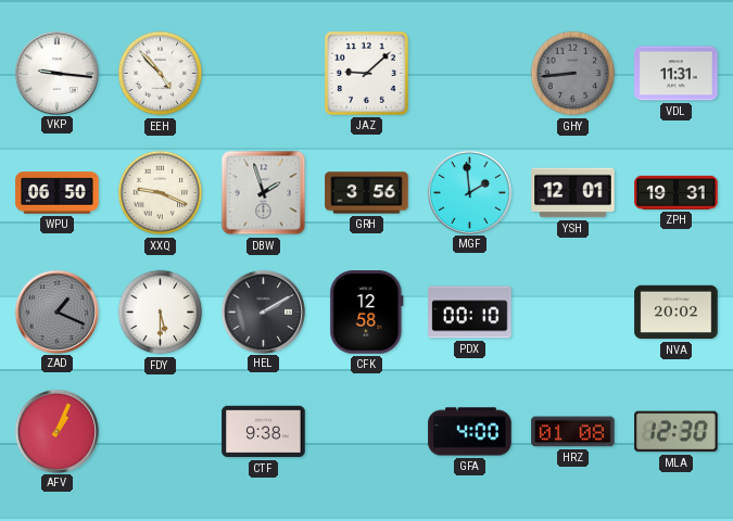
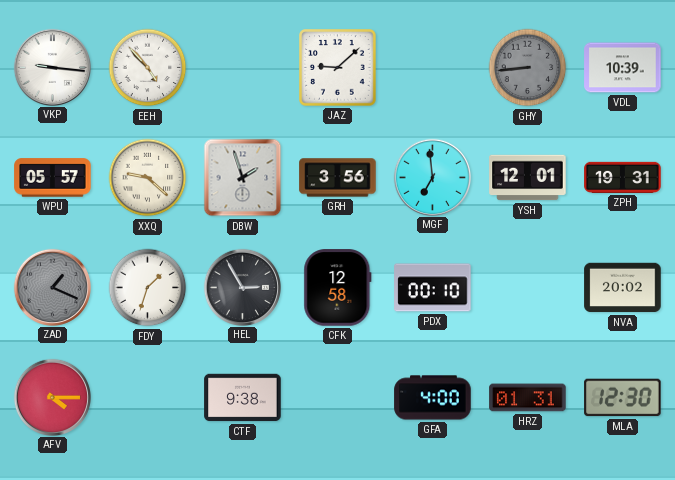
VDL: 11:31 -> 10:39
WPU: 06:50 -> 05:57
XXQ: 9:19 -> 9:22
MGF: 1:59 -> 6:59
FDY: 5:30 -> 1:33
HEL: 2:10 -> 2:55
AFV: 1:04 -> 4:15
HRZ: 01:08 -> 01:31
